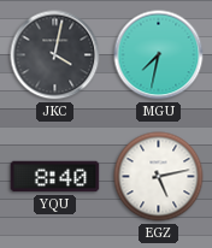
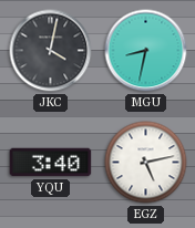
MGU: 7:32 -> 8:32
YQU: 8:40 -> 3:40
